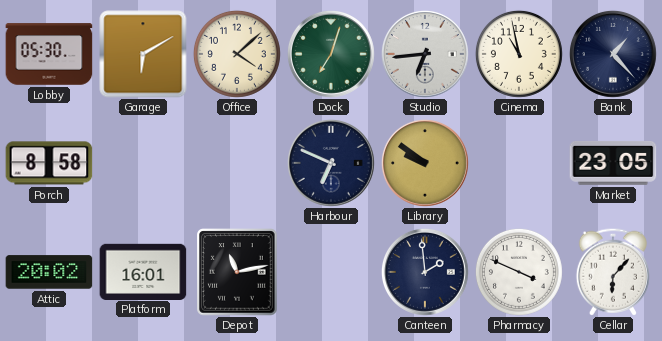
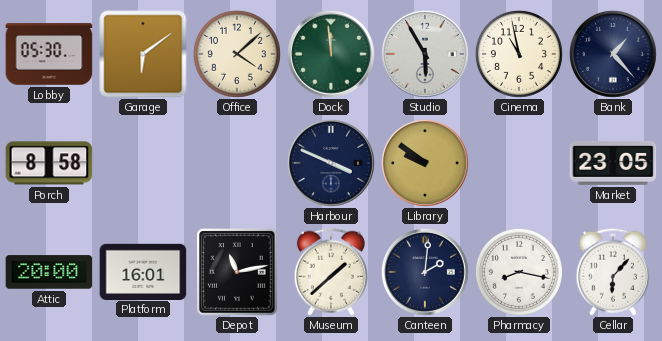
Garage: 6:10 -> 6:09
Dock: 7:03 -> 11:59
Studio: 6:44 -> 5:55
Harbour: 6:49 -> 3:49
Attic: 20:02 -> 20:00
Museum: none -> 1:38
Canteen: 1:59 -> 2:01
Pharmacy: 3:49 -> 8:17
